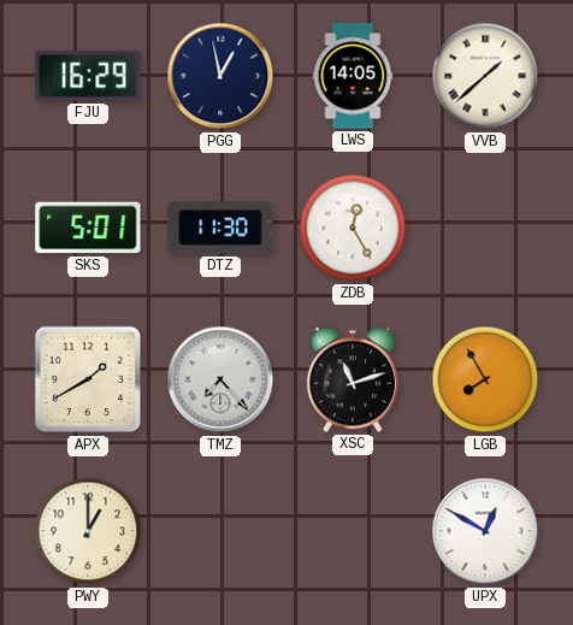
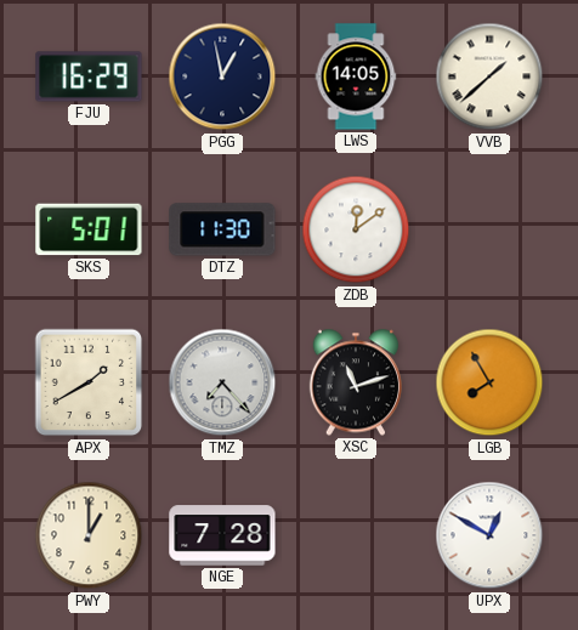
ZDB: 12:25 -> 12:09
NGE: none -> 7:28
